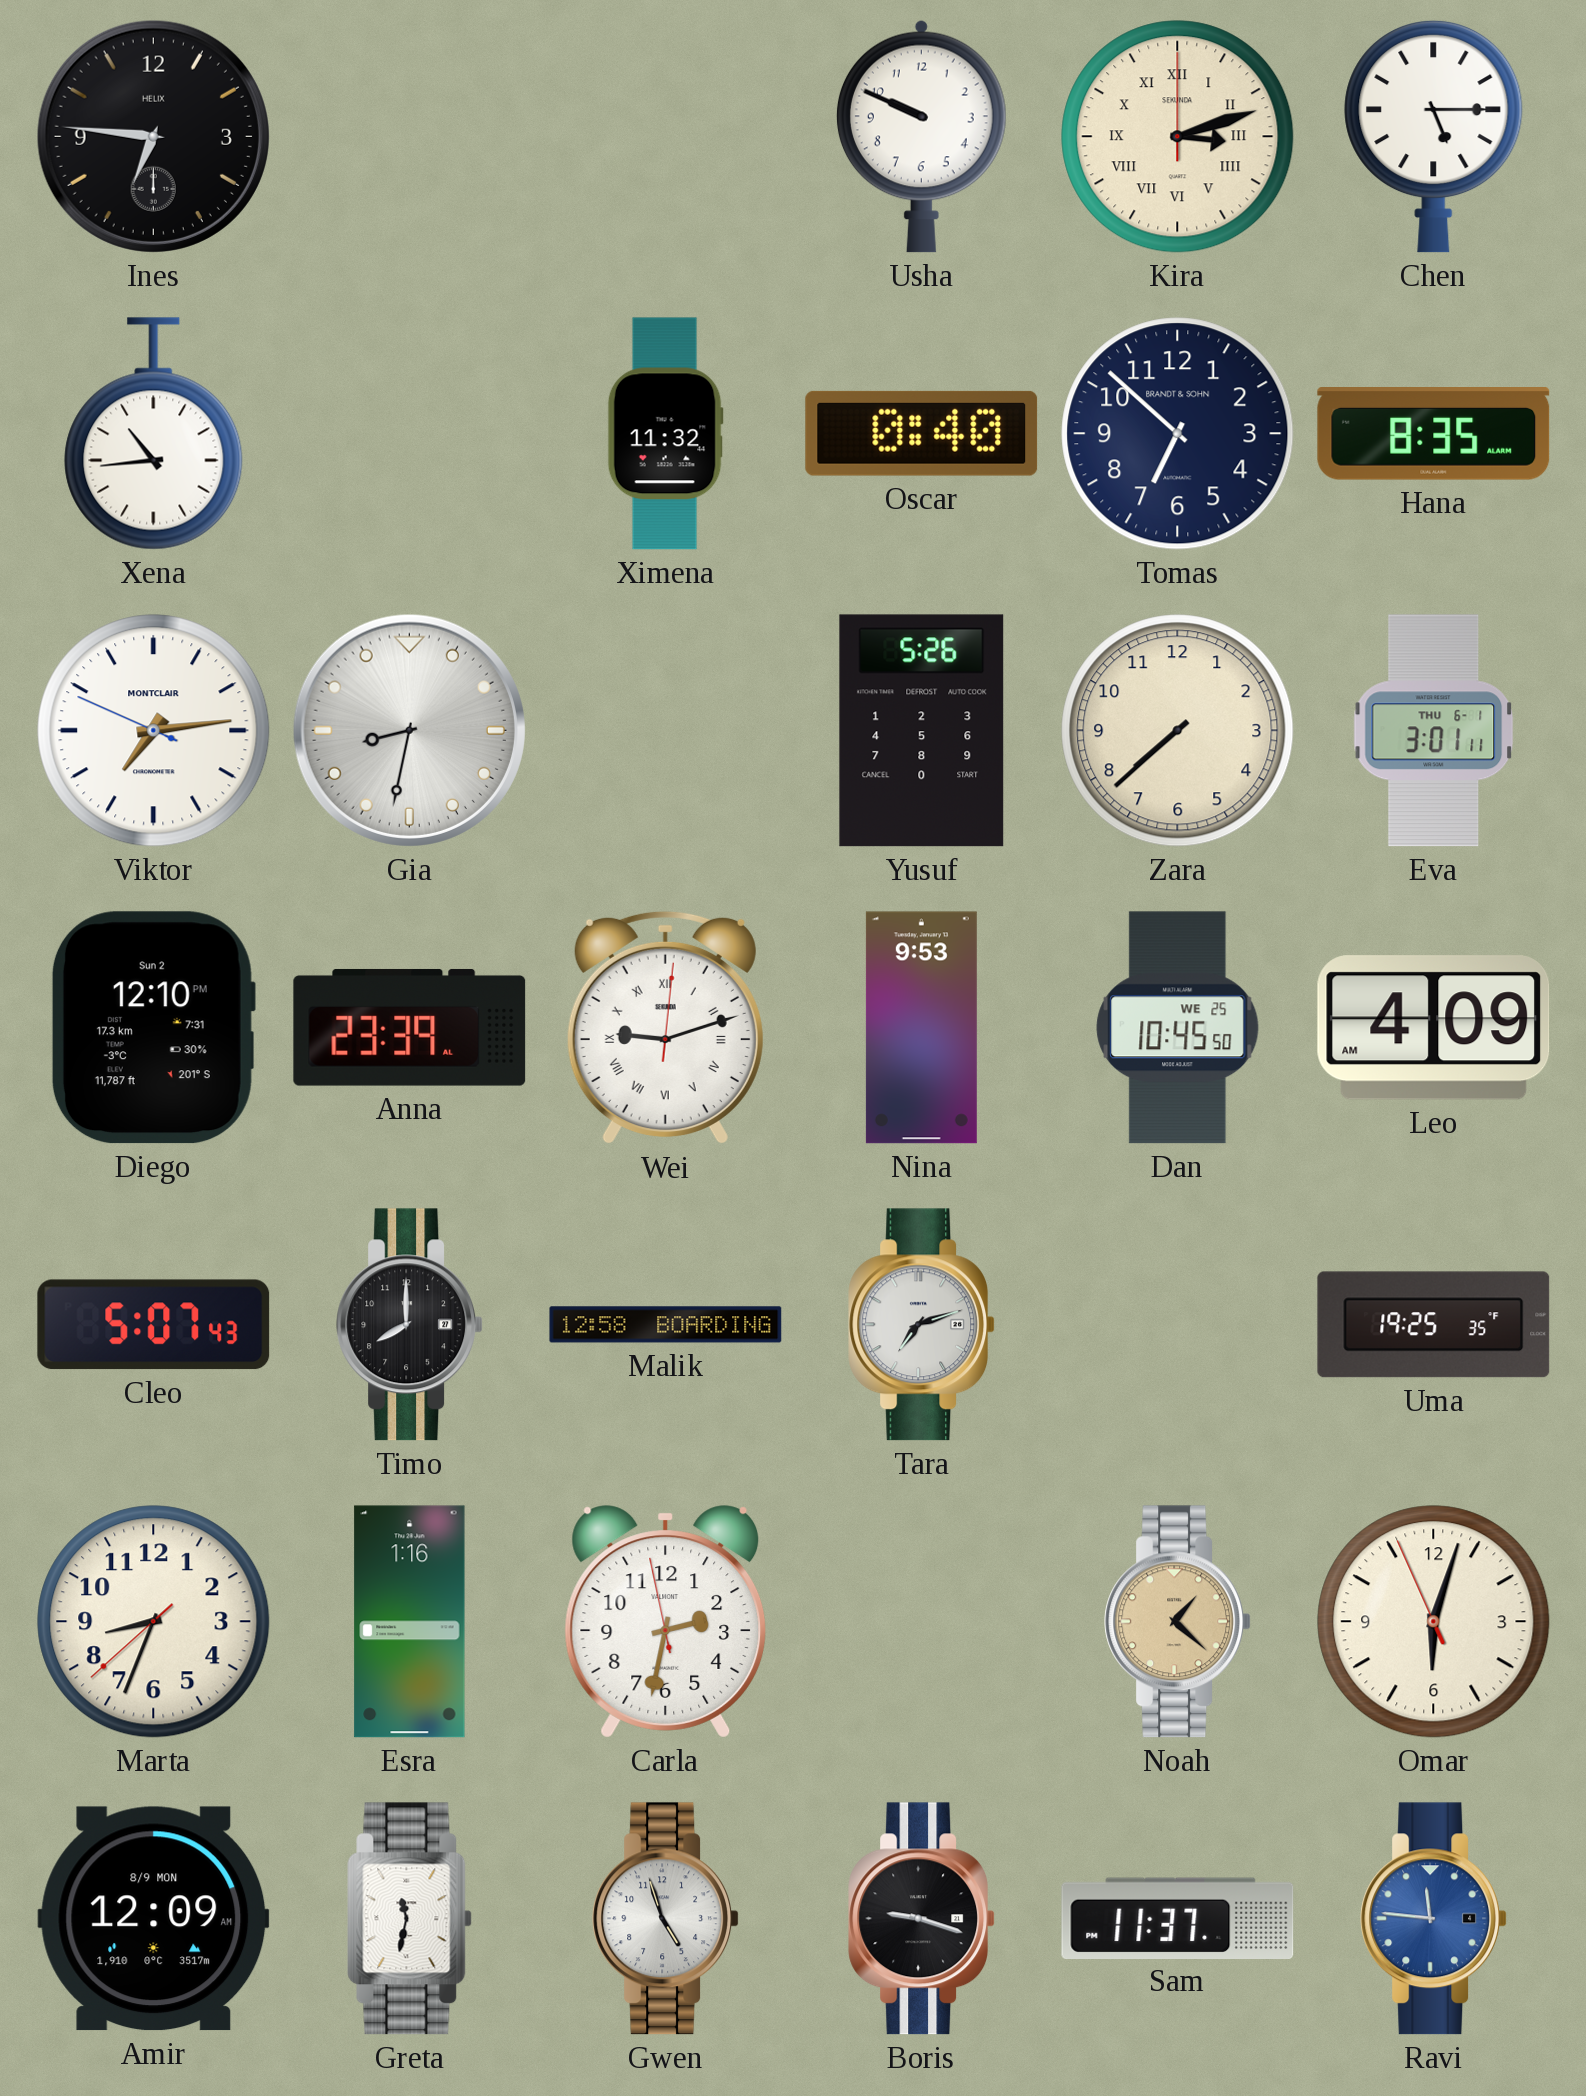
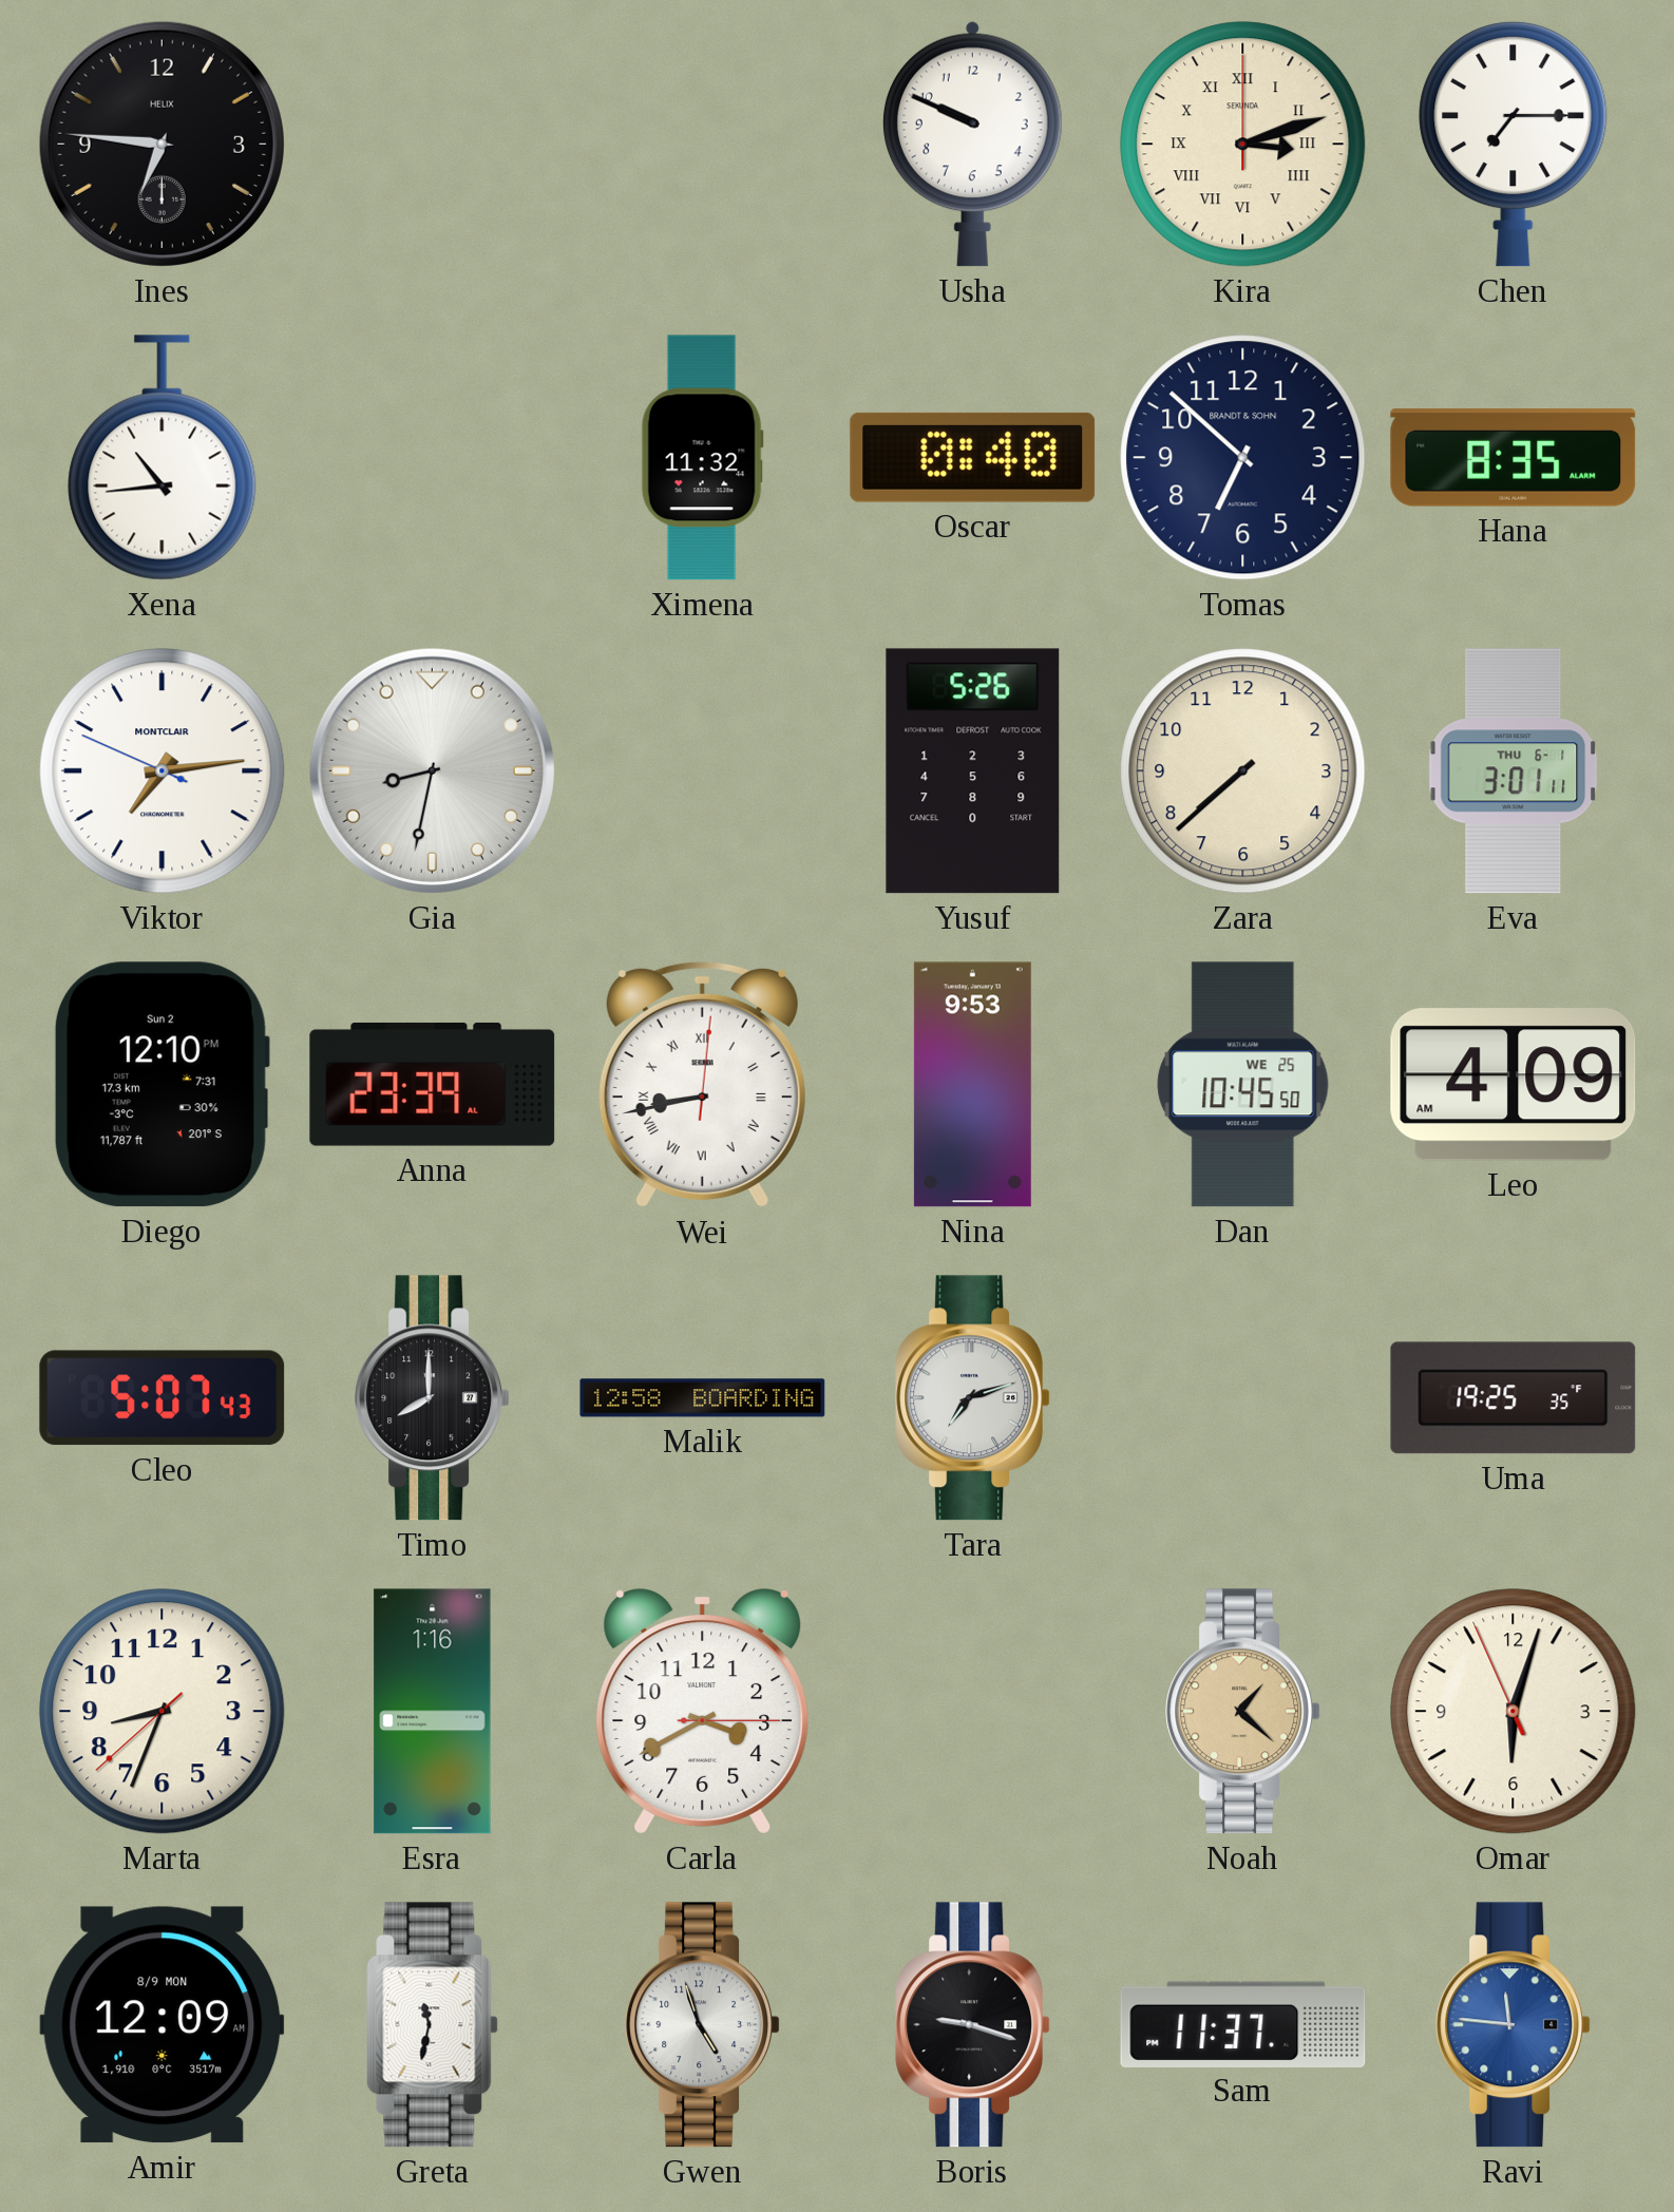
Chen: 5:15 -> 7:15
Wei: 9:12 -> 8:43
Carla: 2:31 -> 3:40
